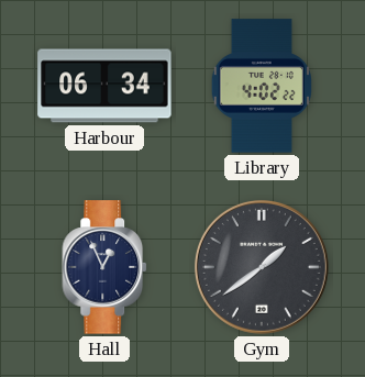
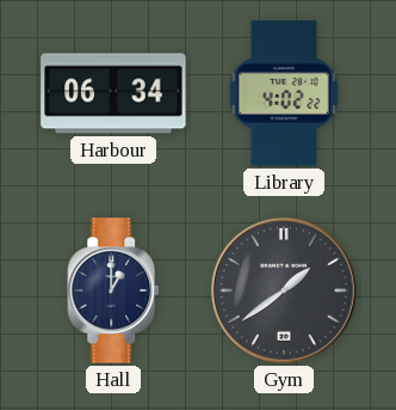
Hall: 12:56 -> 1:00
